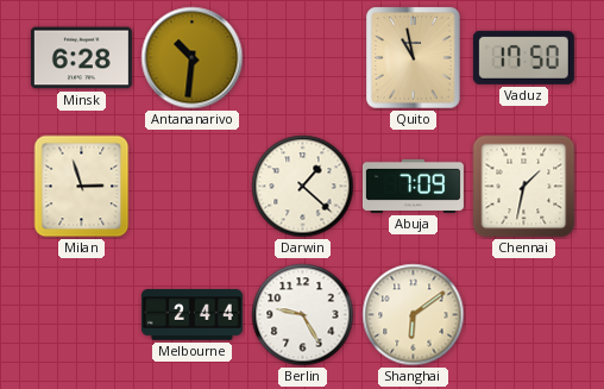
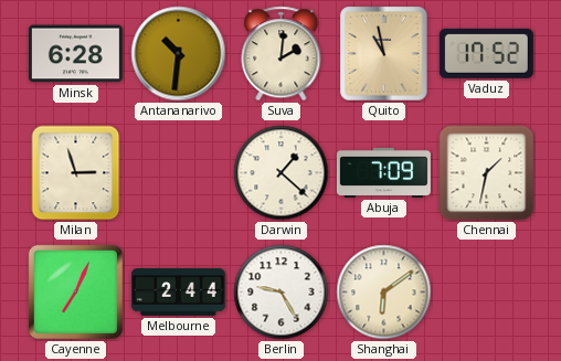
Suva: none -> 2:01
Vaduz: 17:50 -> 17:52
Cayenne: none -> 7:04
